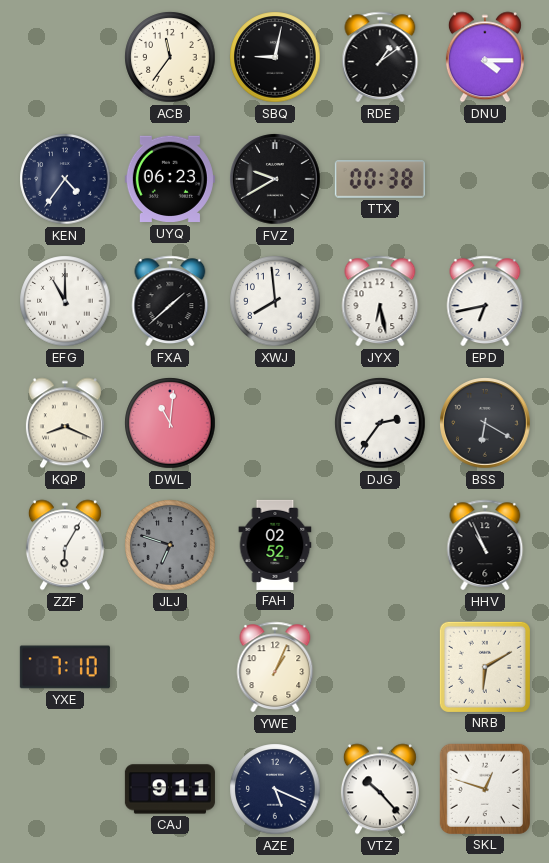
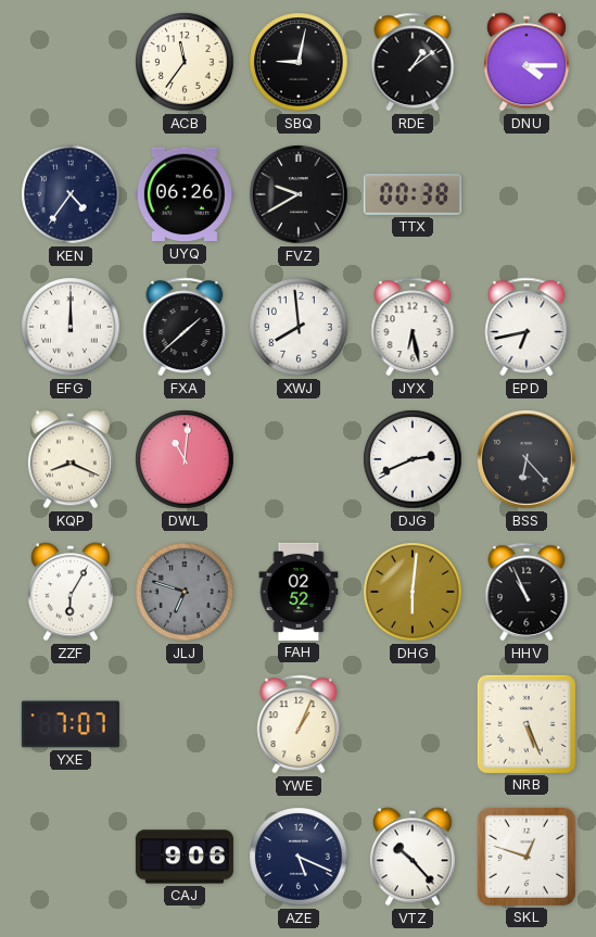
UYQ: 06:23 -> 06:26
EFG: 11:00 -> 12:00
DJG: 2:36 -> 2:41
BSS: 6:20 -> 6:23
DHG: none -> 6:01
YXE: 7:10 -> 7:07
NRB: 6:10 -> 5:26
CAJ: 9:11 -> 9:06
